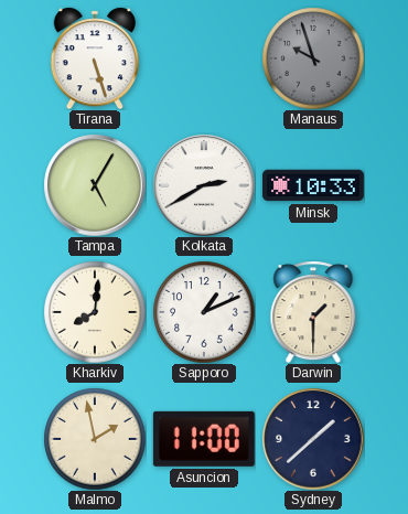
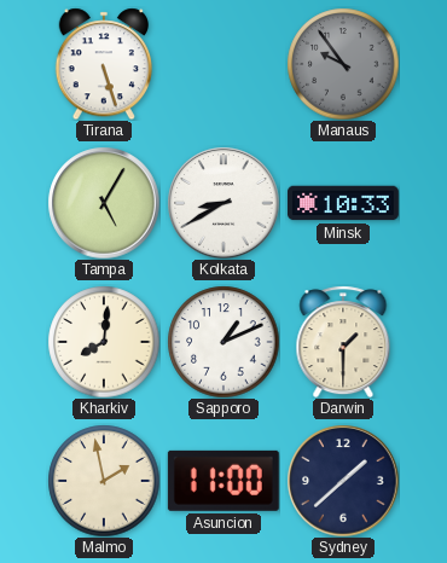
Manaus: 9:57 -> 9:54
Kolkata: 2:40 -> 8:40
